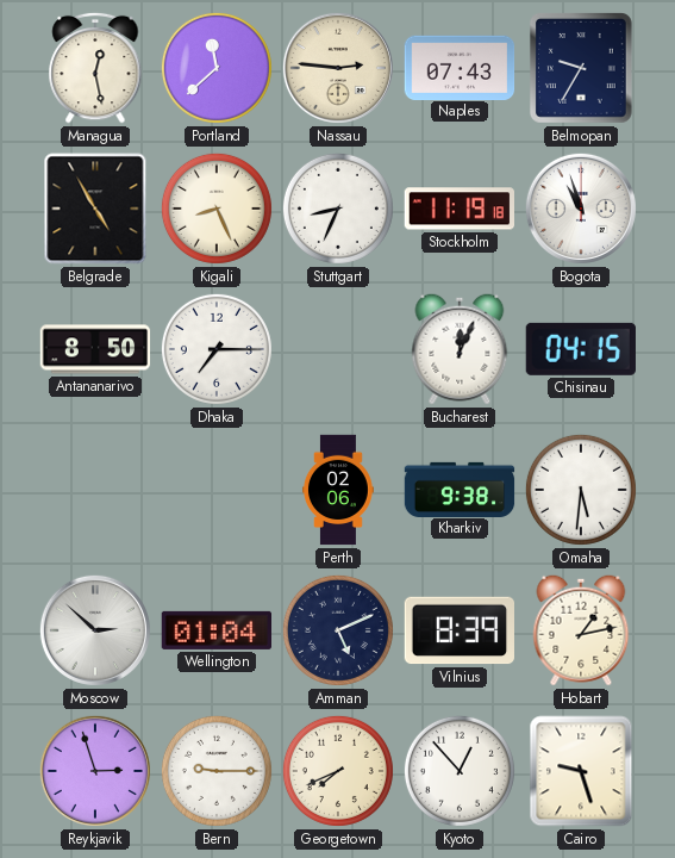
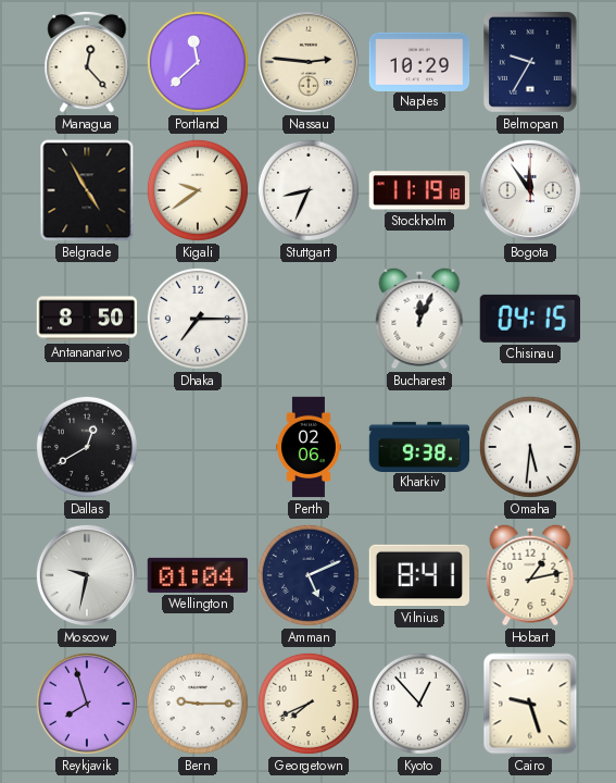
Managua: 12:28 -> 12:23
Naples: 07:43 -> 10:29
Kigali: 8:26 -> 9:39
Bogota: 10:57 -> 11:54
Dallas: none -> 12:40
Moscow: 2:52 -> 9:32
Vilnius: 8:39 -> 8:41
Reykjavik: 2:57 -> 7:57
